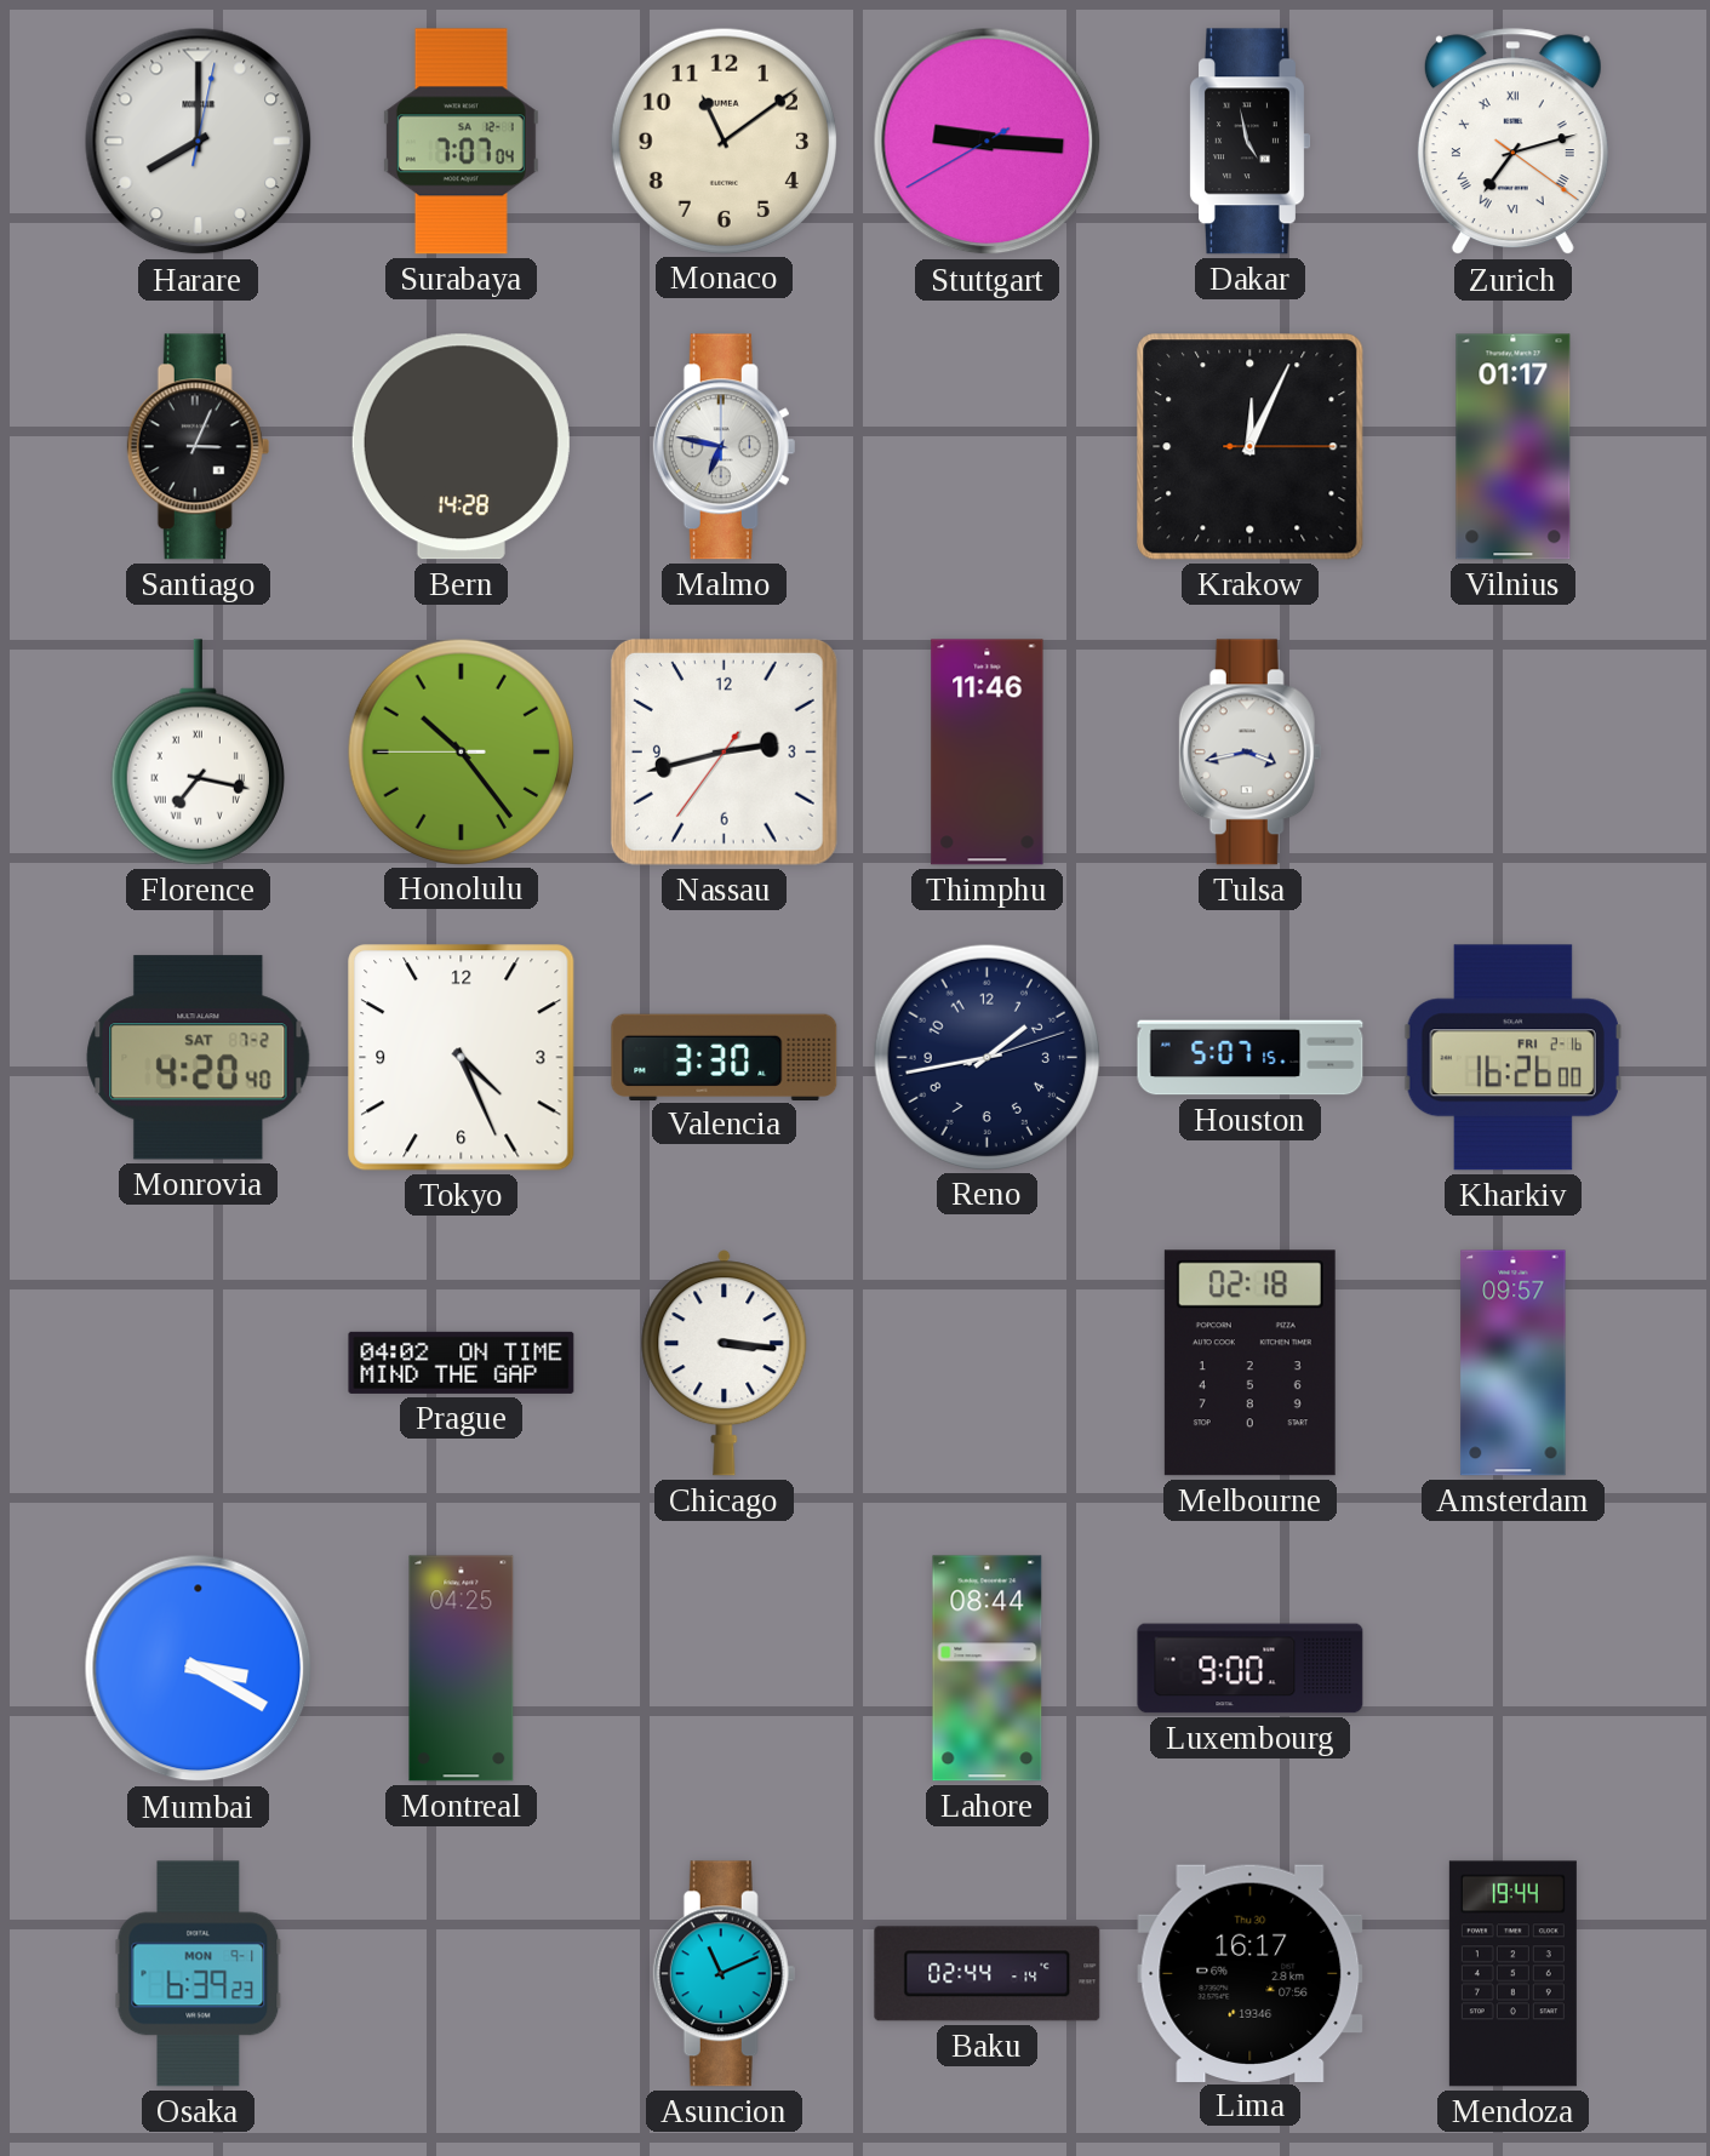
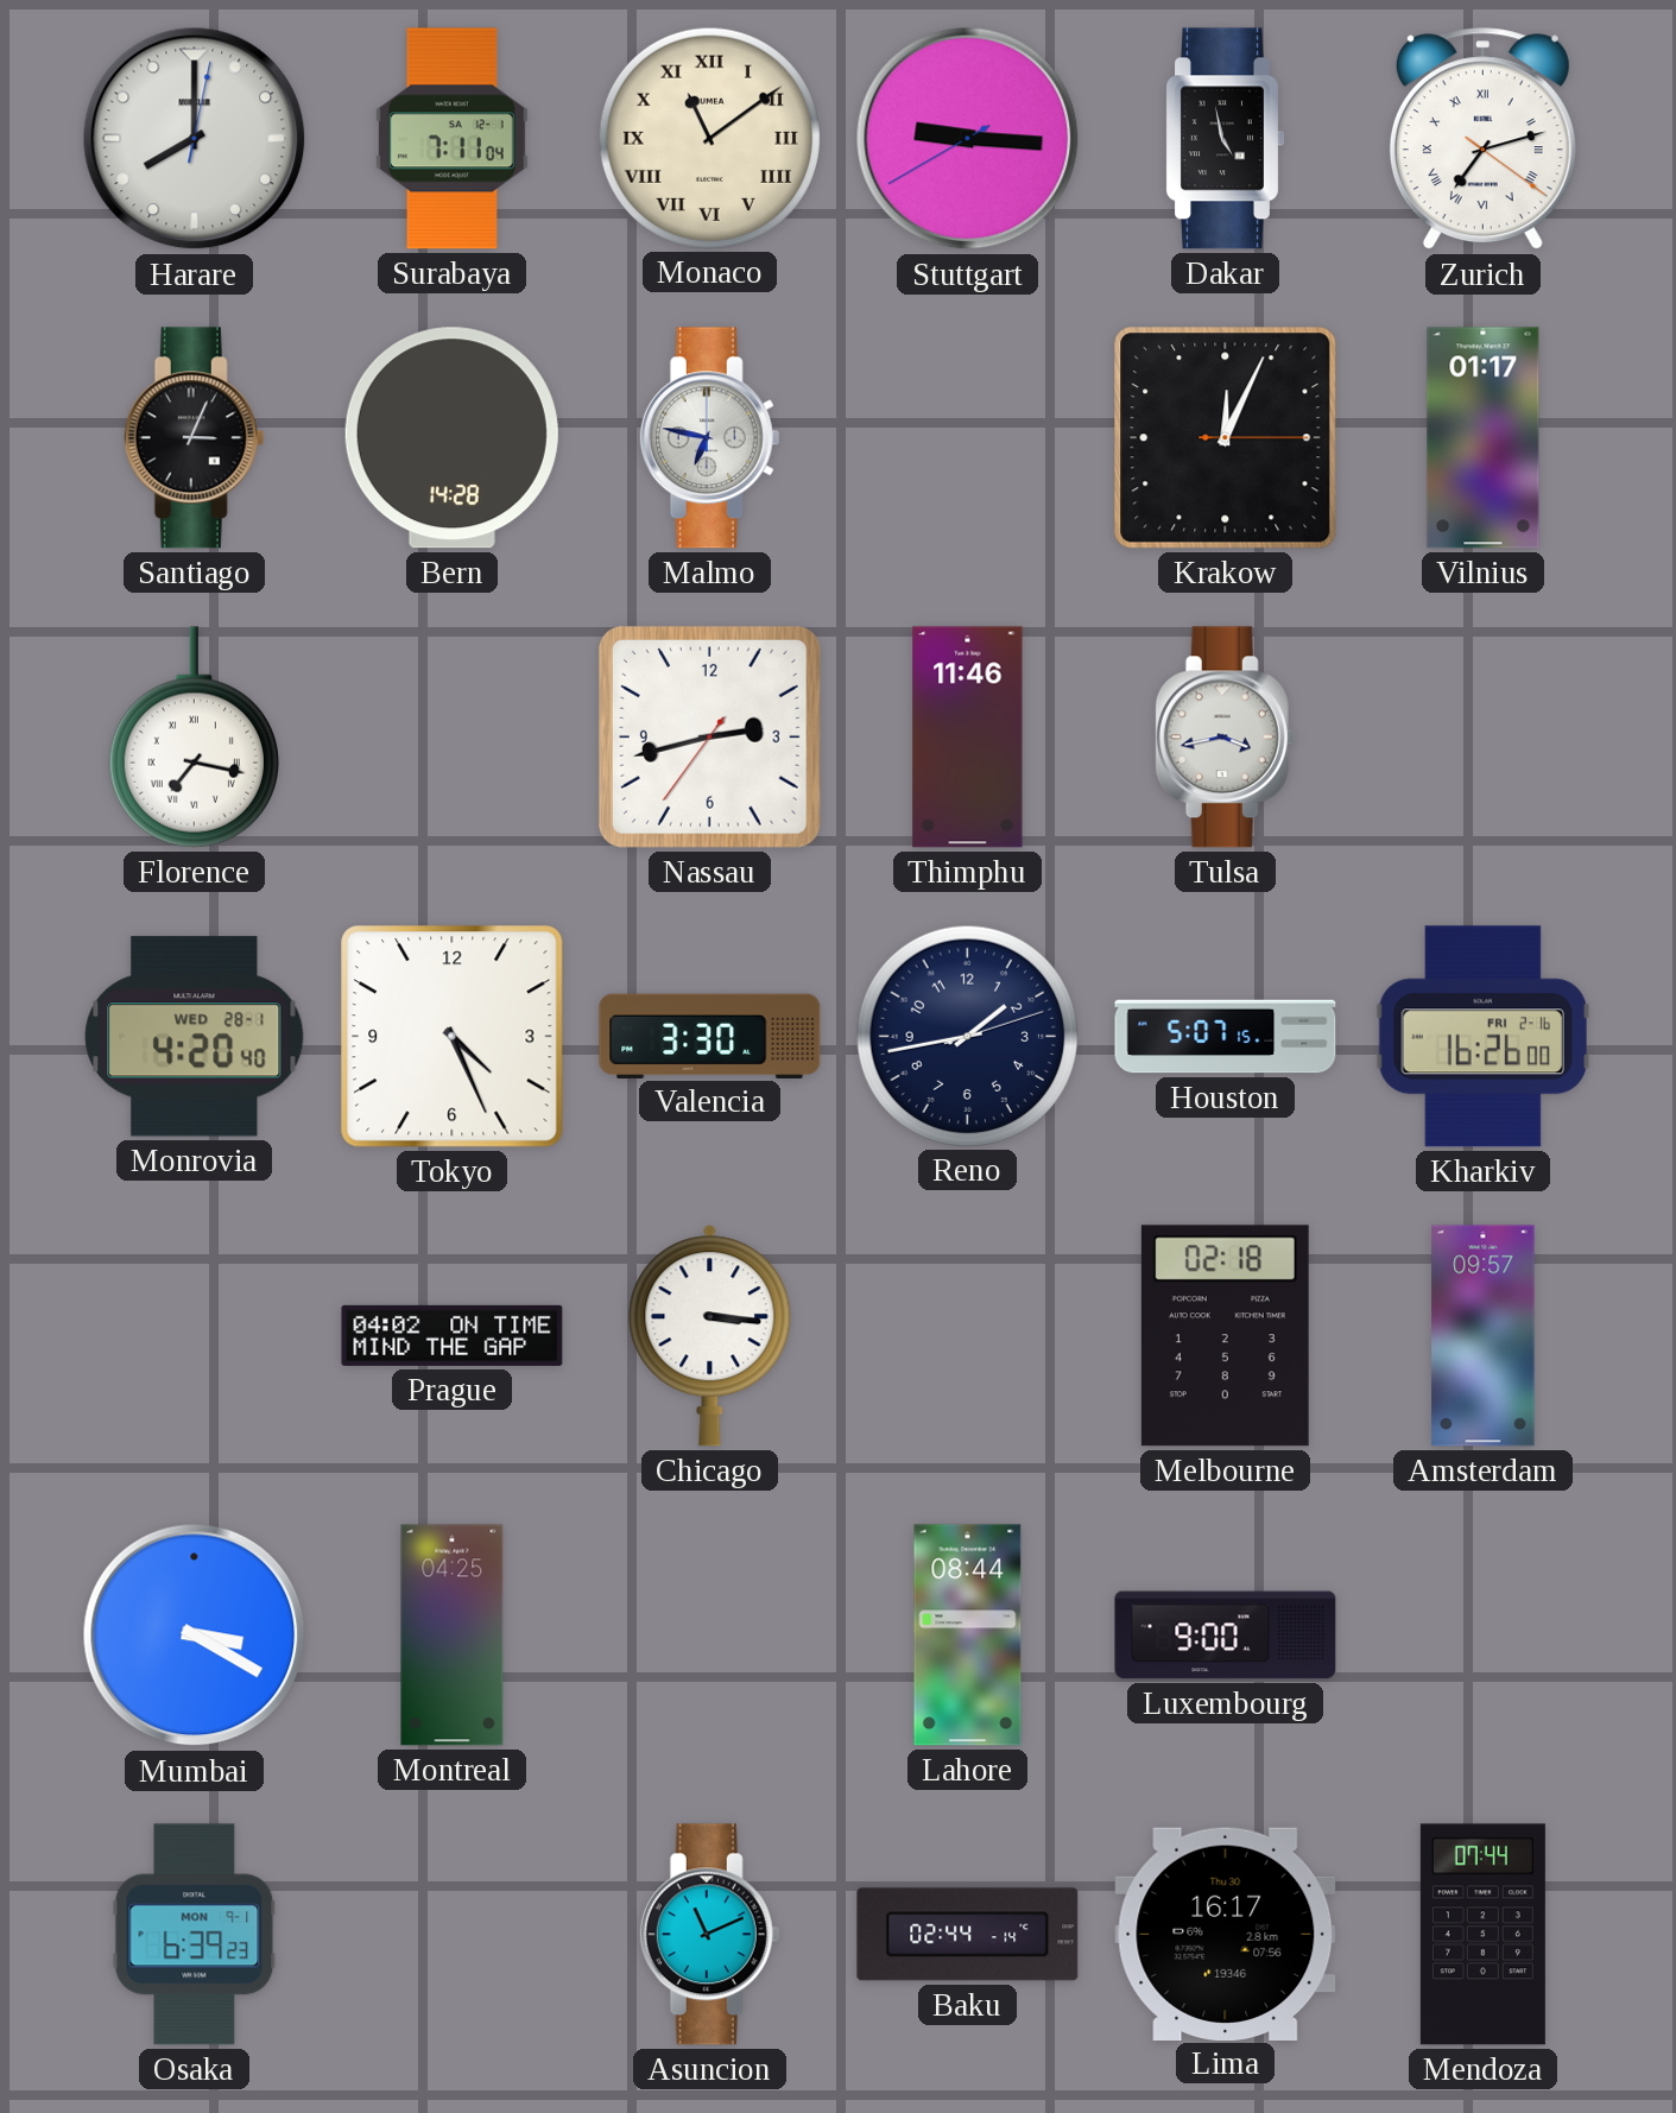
Surabaya: 7:07 -> 7:11
Monaco numerals: Arabic -> Roman
Honolulu: 10:23 -> none
Monrovia date: SAT 7-2 -> WED 28-1
Mendoza: 19:44 -> 07:44
